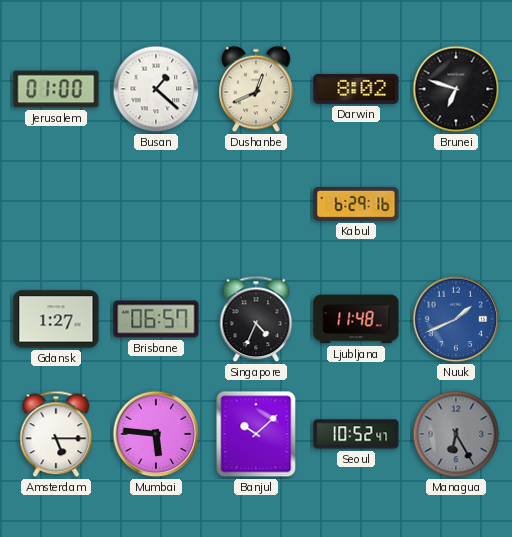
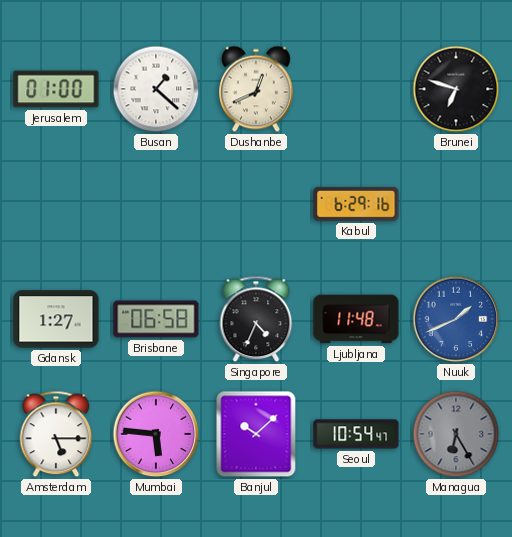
Darwin: 8:02 -> none
Brisbane: 06:57 -> 06:58
Seoul: 10:52 -> 10:54
